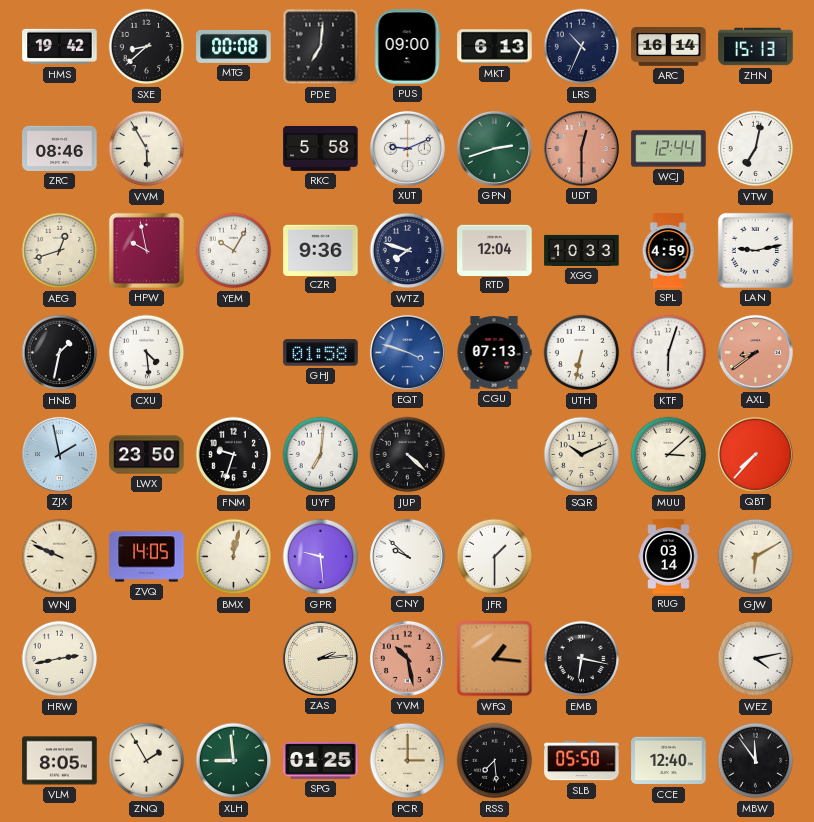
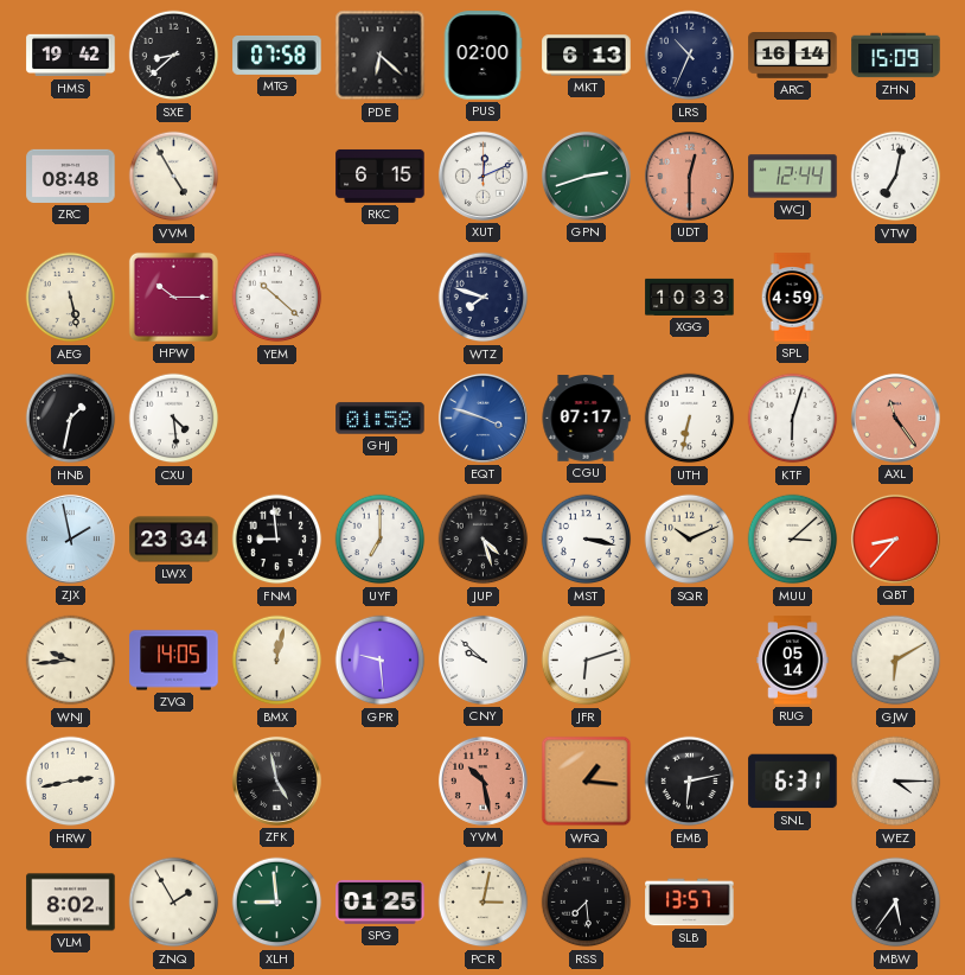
MTG: 00:08 -> 07:58
PDE: 7:01 -> 6:22
PUS: 09:00 -> 02:00
ZHN: 15:13 -> 15:09
ZRC: 08:46 -> 08:48
VVM: 5:55 -> 4:55
RKC: 5:58 -> 6:15
XUT: 9:11 -> 12:11
AEG: 12:42 -> 5:28
HPW: 9:58 -> 10:15
YEM: 10:05 -> 10:22
CZR: 9:36 -> none
RTD: 12:04 -> none
LAN: 9:13 -> none
CGU: 07:13 -> 07:17
AXL: 8:39 -> 11:24
LWX: 23:50 -> 23:34
FNM: 9:33 -> 8:59
UYF: 7:01 -> 7:00
JUP: 4:22 -> 4:27
MST: none -> 3:17
QBT: 7:37 -> 8:37
WNJ: 9:49 -> 9:44
JFR: 1:30 -> 6:12
RUG: 03:14 -> 05:14
ZFK: none -> 4:58
ZAS: 2:14 -> none
EMB: 6:17 -> 6:13
SNL: none -> 6:31
WEZ: 4:13 -> 4:15
VLM: 8:05 -> 8:02
PCR: 3:00 -> 3:02
SLB: 05:50 -> 13:57
CCE: 12:40 -> none
MBW: 11:54 -> 5:36
